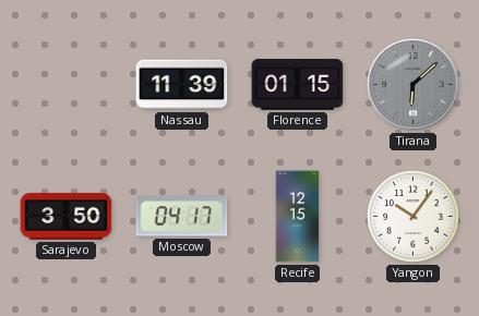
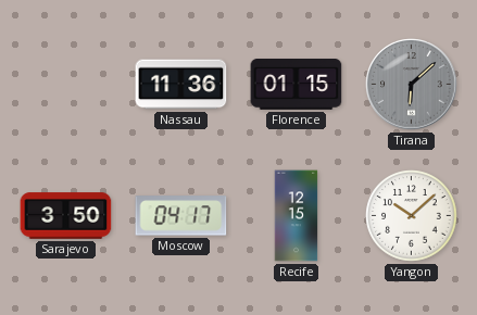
Nassau: 11:39 -> 11:36
Yangon: 10:06 -> 10:08
